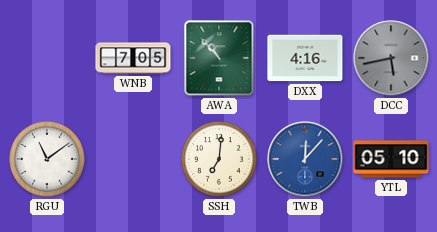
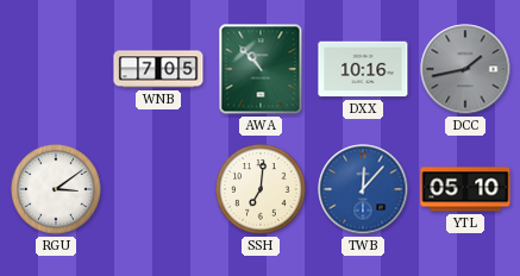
DXX: 4:16 -> 10:16
DCC: 5:43 -> 1:43
RGU: 11:09 -> 3:09
